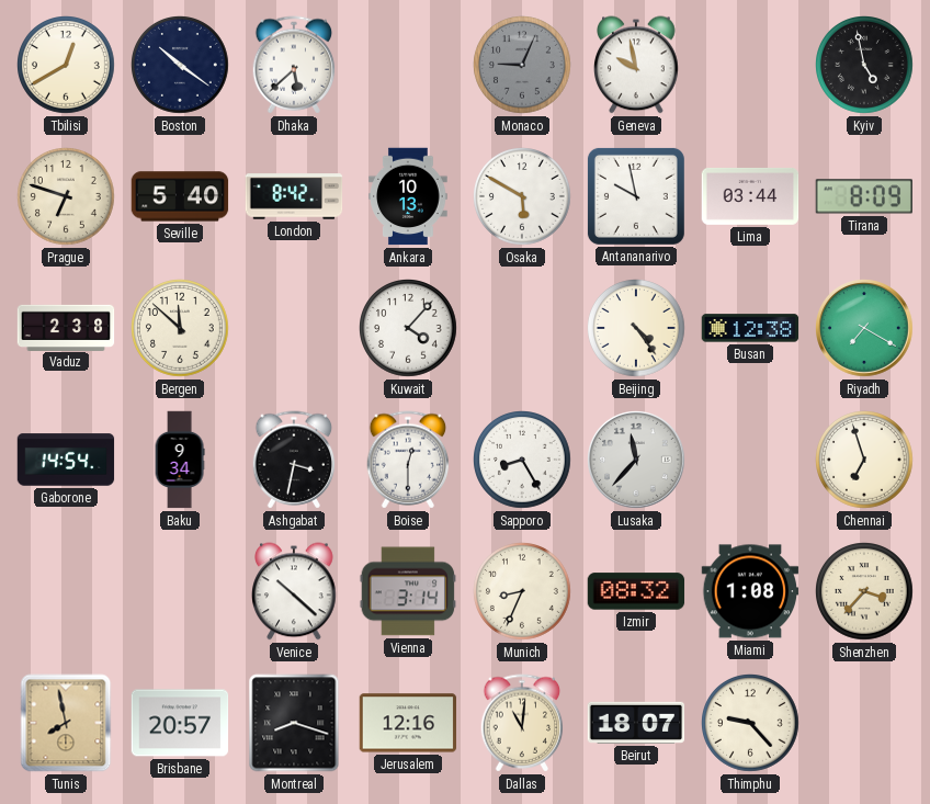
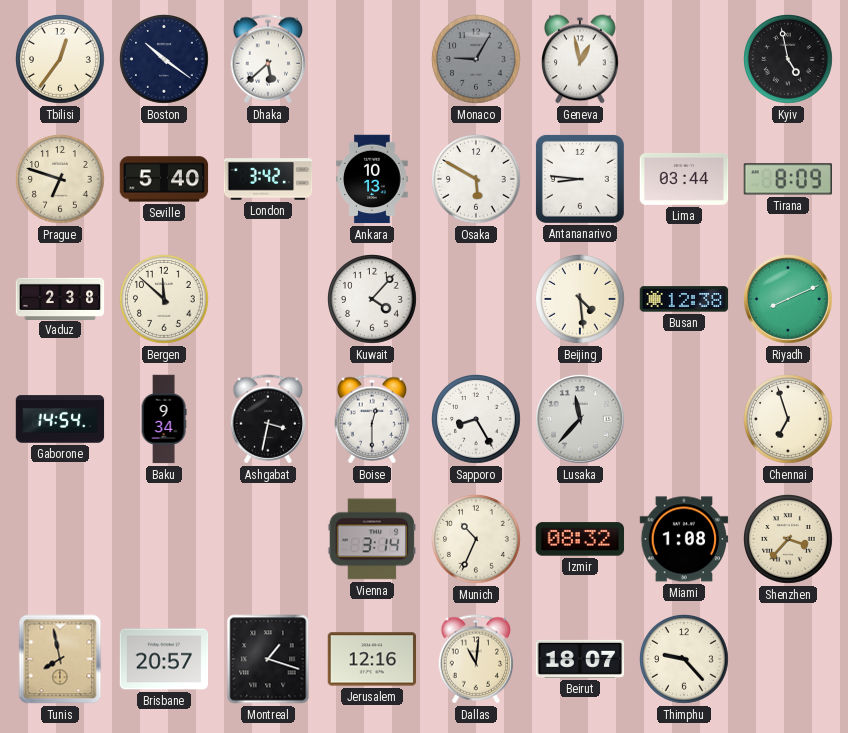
Tbilisi: 12:40 -> 12:36
Monaco: 9:04 -> 9:05
Geneva: 9:58 -> 12:58
London: 8:42 -> 3:42
Antananarivo: 9:58 -> 8:46
Beijing: 4:24 -> 4:29
Riyadh: 7:20 -> 8:11
Venice: 10:22 -> none
Munich: 8:34 -> 10:34
Montreal: 8:18 -> 1:18
